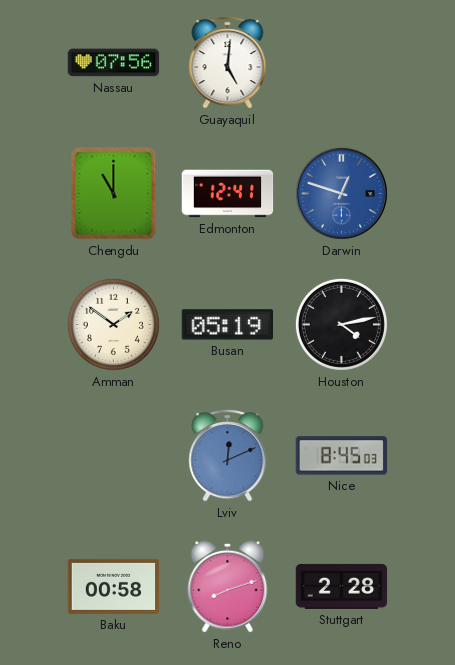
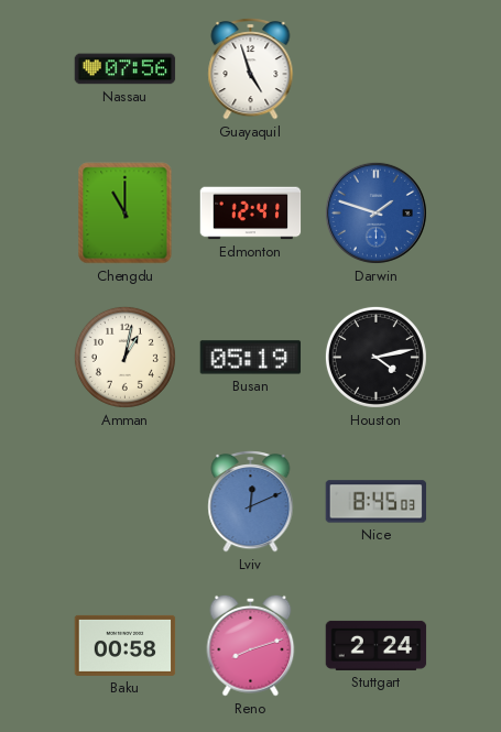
Guayaquil: 5:01 -> 4:57
Darwin: 12:48 -> 1:48
Amman: 1:51 -> 1:02
Stuttgart: 2:28 -> 2:24
